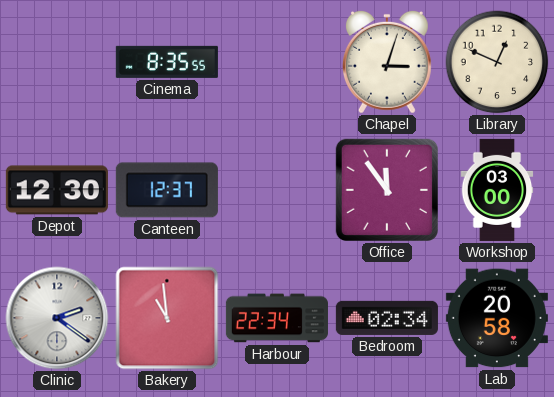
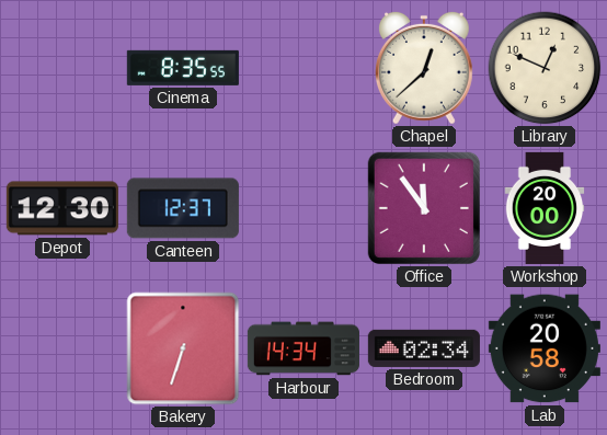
Chapel: 3:03 -> 12:38
Workshop: 03:00 -> 20:00
Clinic: 2:21 -> none
Bakery: 10:59 -> 6:33
Harbour: 22:34 -> 14:34
